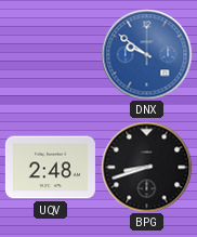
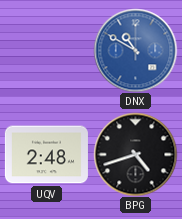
DNX: 9:51 -> 10:50
BPG: 8:42 -> 4:42
